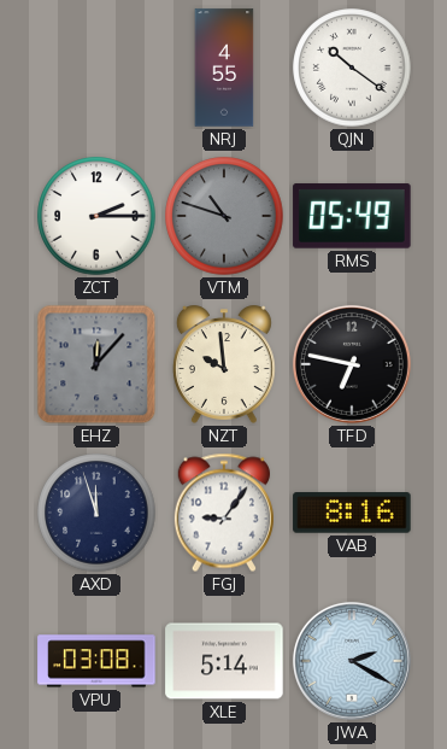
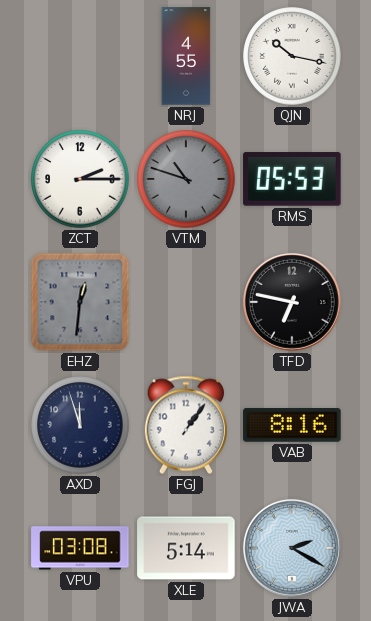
QJN: 10:21 -> 10:17
RMS: 05:49 -> 05:53
EHZ: 12:07 -> 12:31
NZT: 9:59 -> none
FGJ: 9:06 -> 1:06
